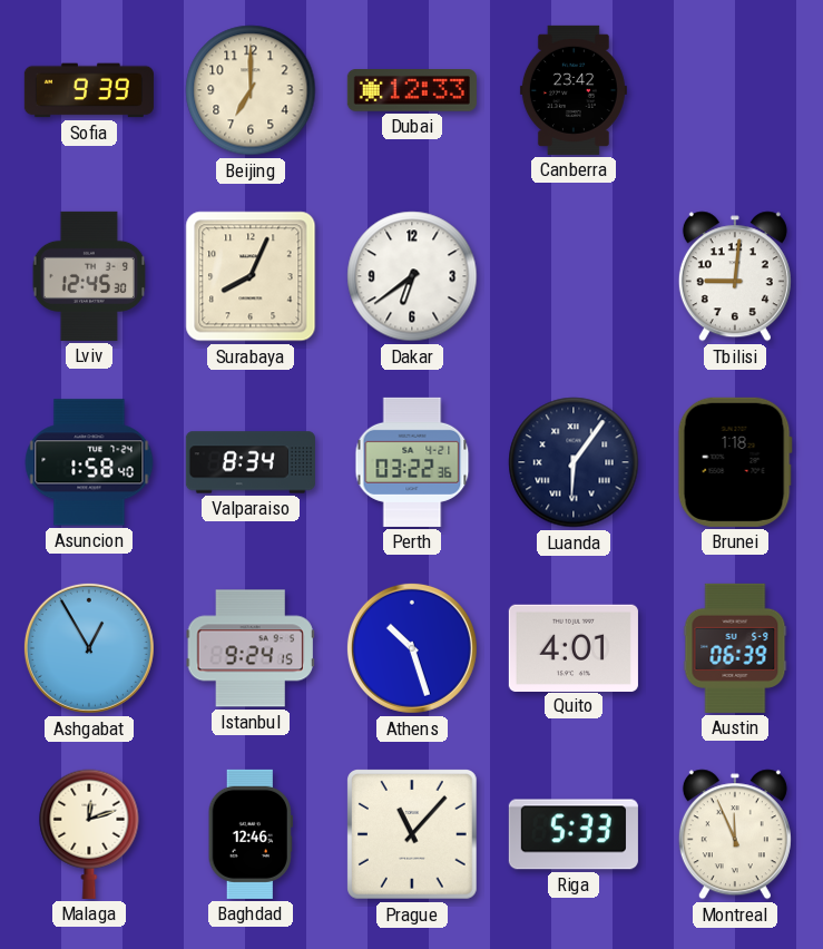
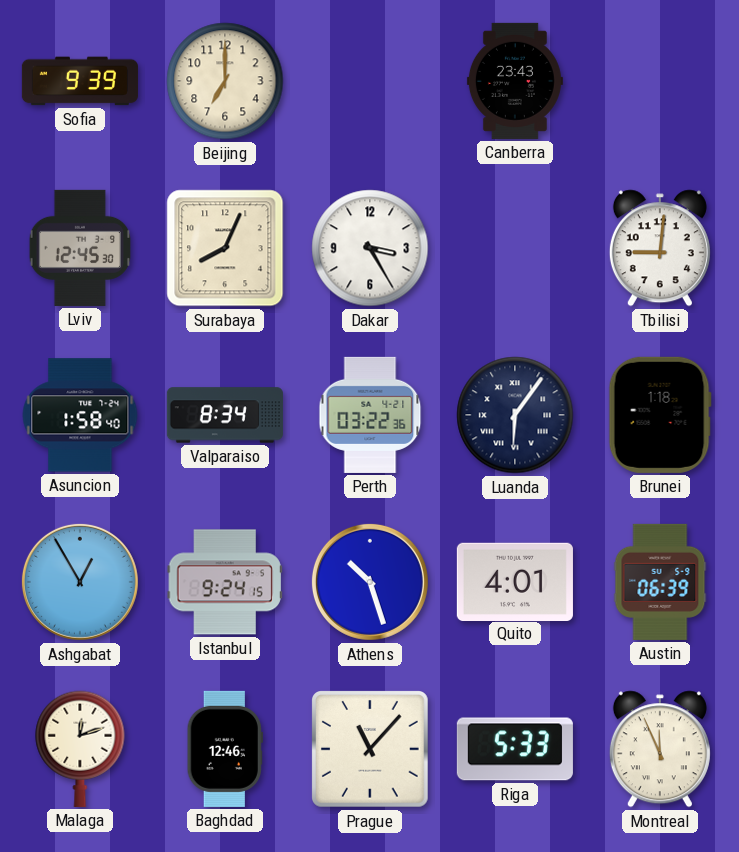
Dubai: 12:33 -> none
Canberra: 23:42 -> 23:43
Dakar: 6:39 -> 3:25
